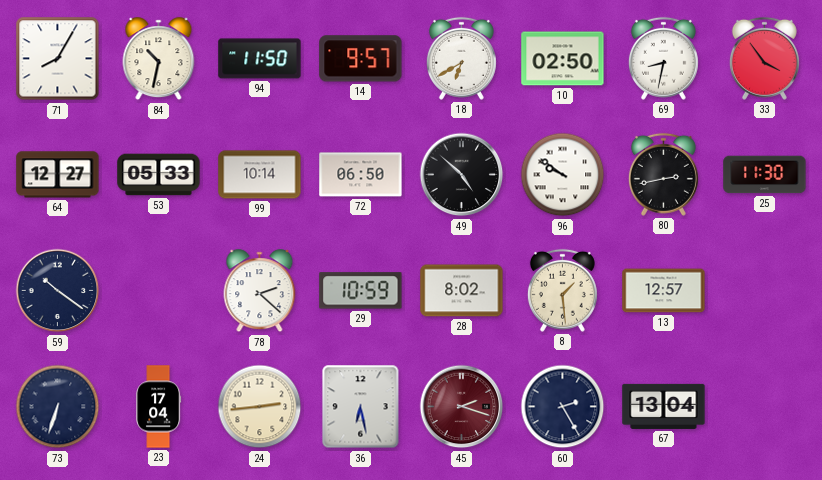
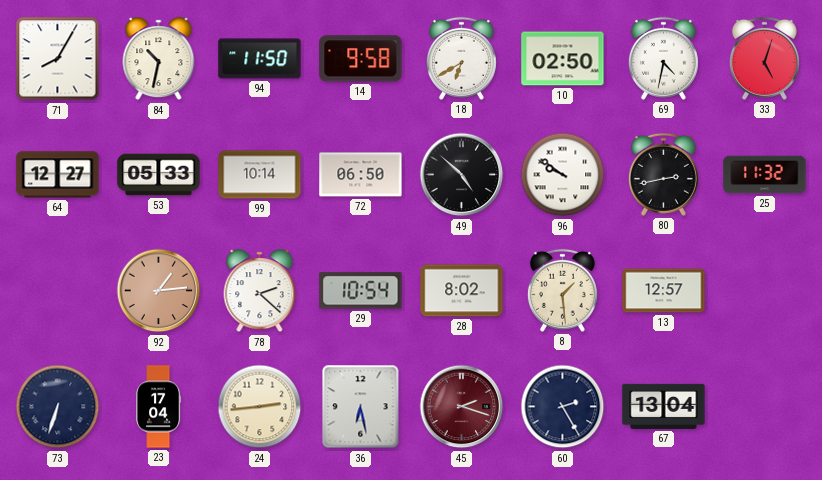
14: 9:57 -> 9:58
69: 8:32 -> 4:32
33: 3:54 -> 5:03
25: 11:30 -> 11:32
59: 10:21 -> none
92: none -> 1:14
29: 10:59 -> 10:54
